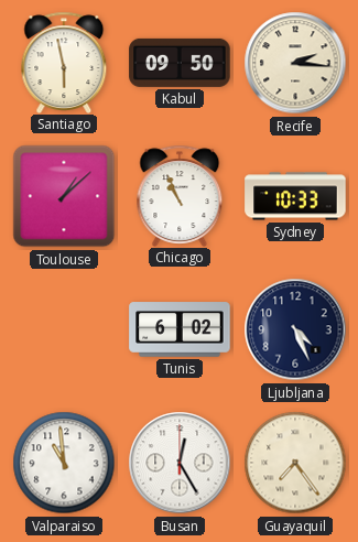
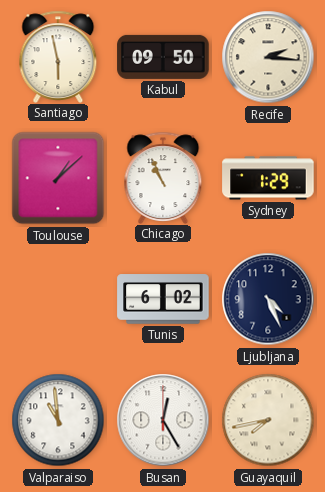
Sydney: 10:33 -> 1:29
Guayaquil: 7:24 -> 7:43
